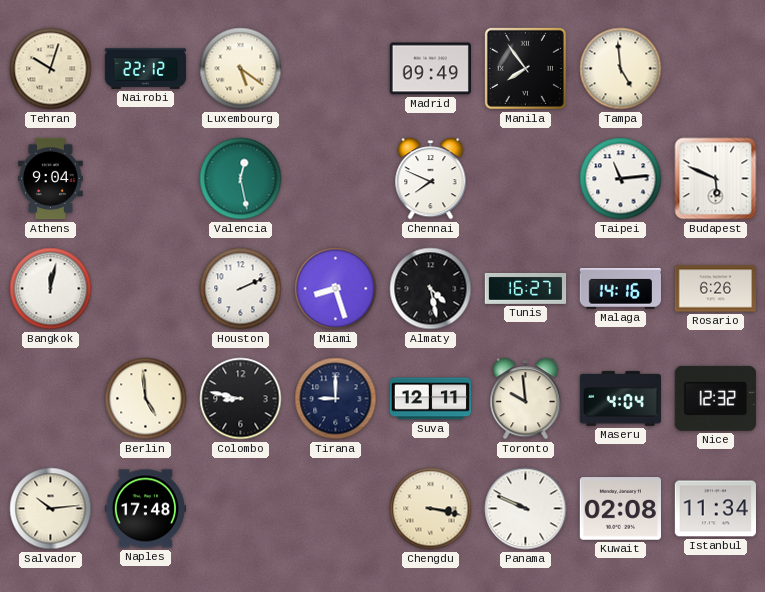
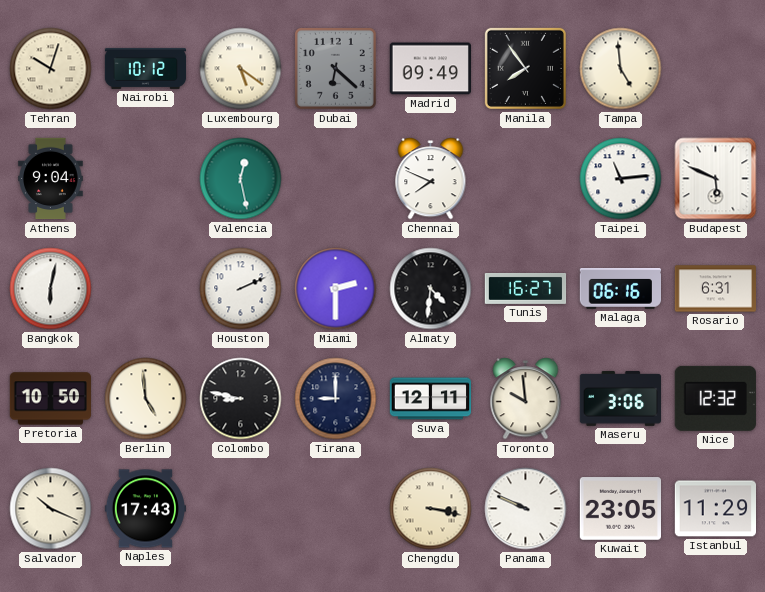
Nairobi: 22:12 -> 10:12
Dubai: none -> 6:22
Bangkok: 12:02 -> 6:02
Miami: 8:27 -> 2:30
Almaty: 4:28 -> 4:31
Malaga: 14:16 -> 06:16
Rosario: 6:26 -> 6:31
Pretoria: none -> 10:50
Maseru: 4:04 -> 3:06
Salvador: 10:14 -> 10:19
Naples: 17:48 -> 17:43
Kuwait: 02:08 -> 23:05
Istanbul: 11:34 -> 11:29
